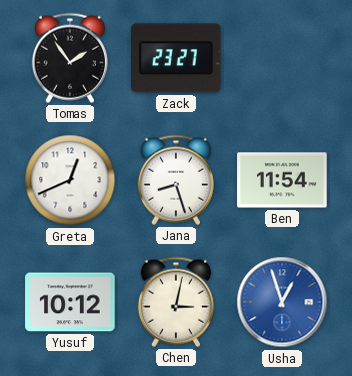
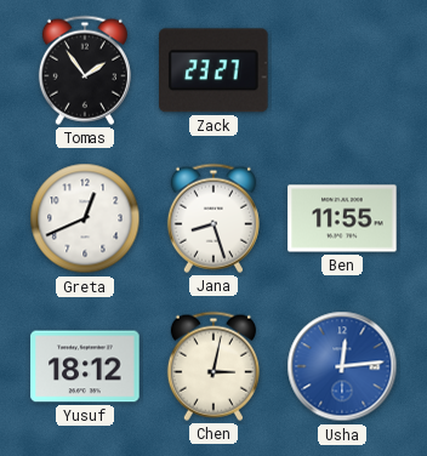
Ben: 11:54 -> 11:55
Yusuf: 10:12 -> 18:12
Usha: 12:57 -> 12:14
